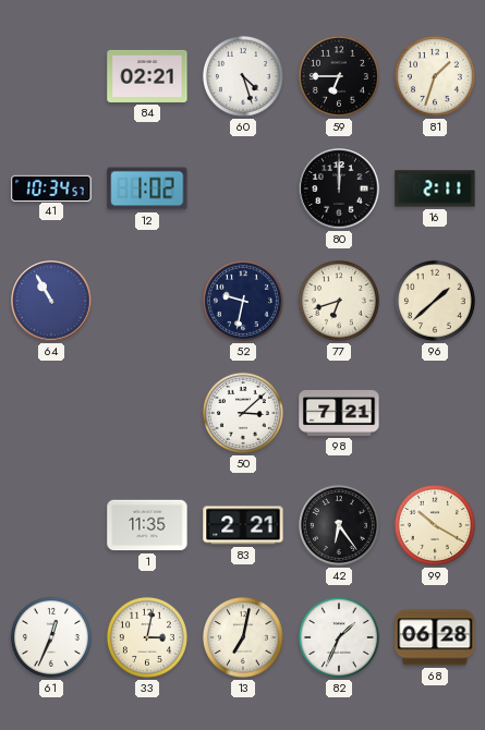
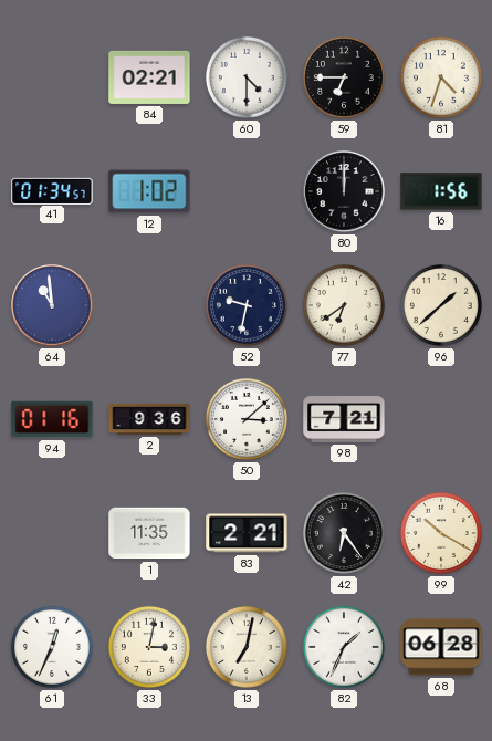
60: 4:27 -> 4:30
81: 1:33 -> 4:33
41: 10:34 -> 01:34
16: 2:11 -> 1:56
64: 10:55 -> 10:59
77: 6:42 -> 6:39
94: none -> 01:16
2: none -> 9:36
